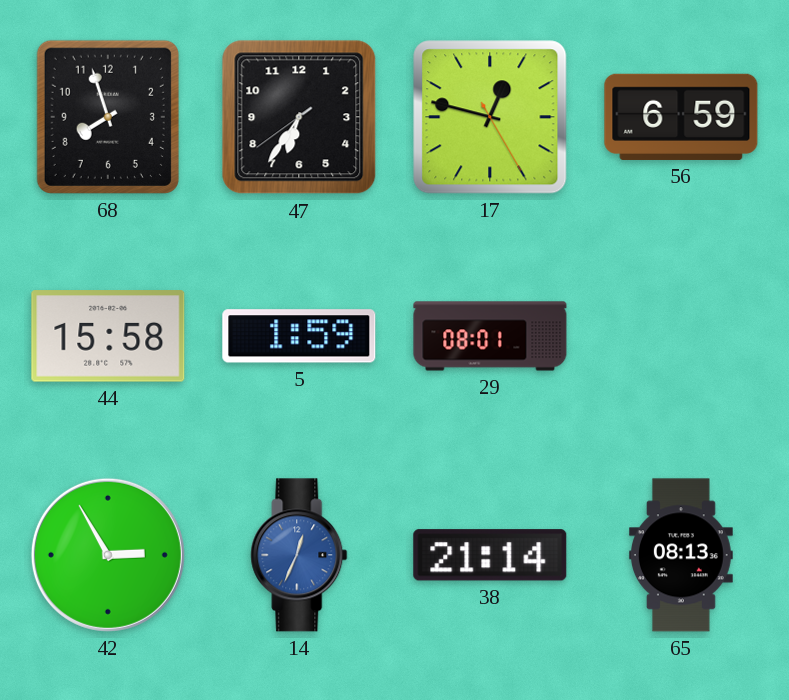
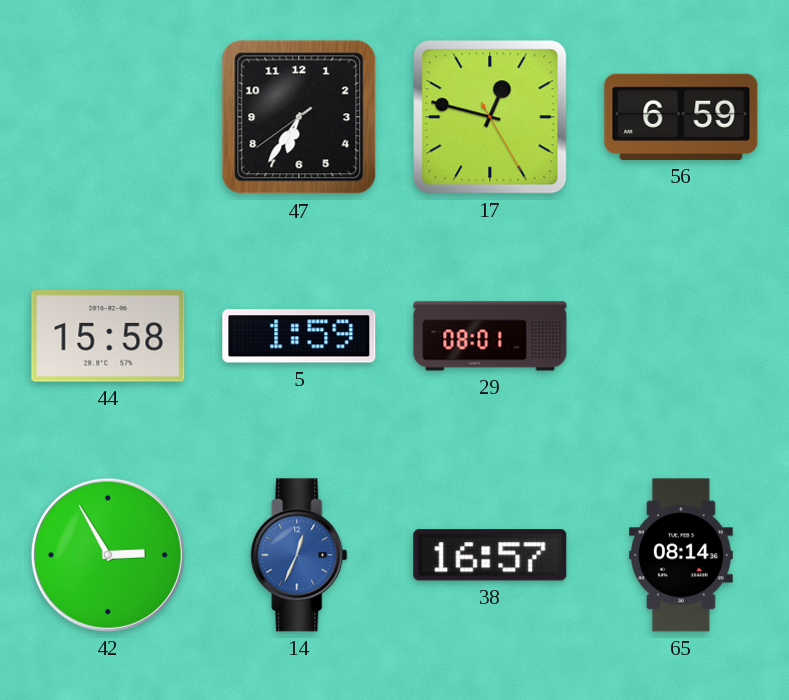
68: 7:57 -> none
38: 21:14 -> 16:57
65: 08:13 -> 08:14
